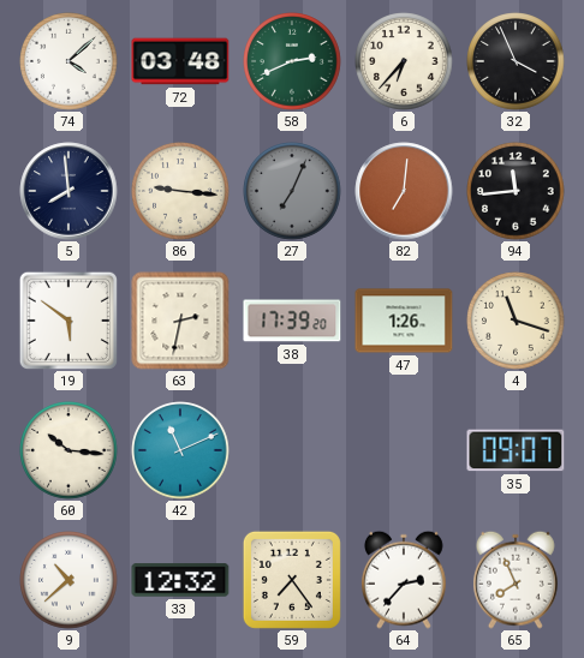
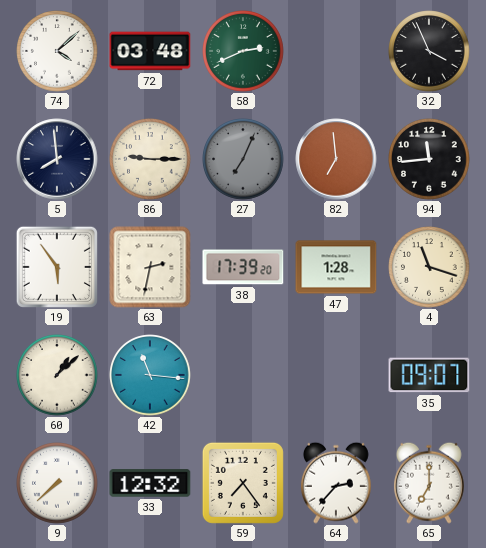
6: 6:37 -> none
86: 9:16 -> 9:15
82: 7:01 -> 6:59
19: 5:51 -> 5:54
47: 1:26 -> 1:28
60: 10:16 -> 1:08
42: 11:11 -> 11:16
9: 10:38 -> 7:38
65: 7:56 -> 7:00
